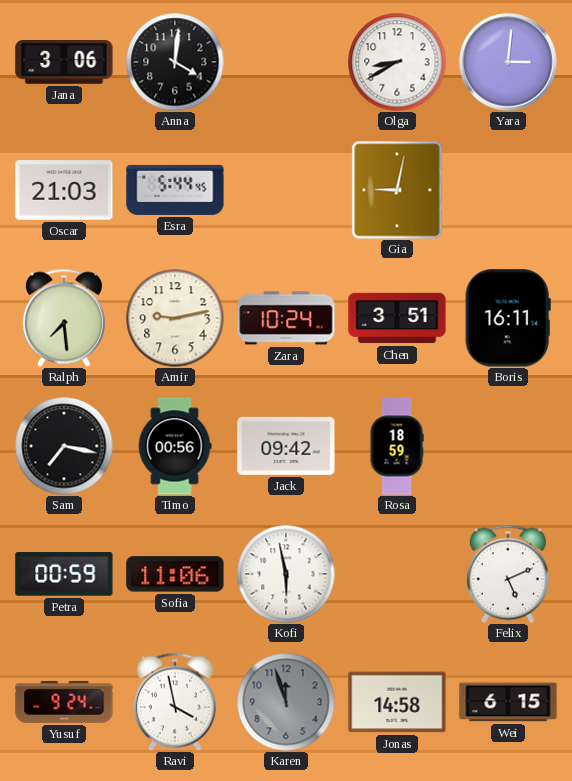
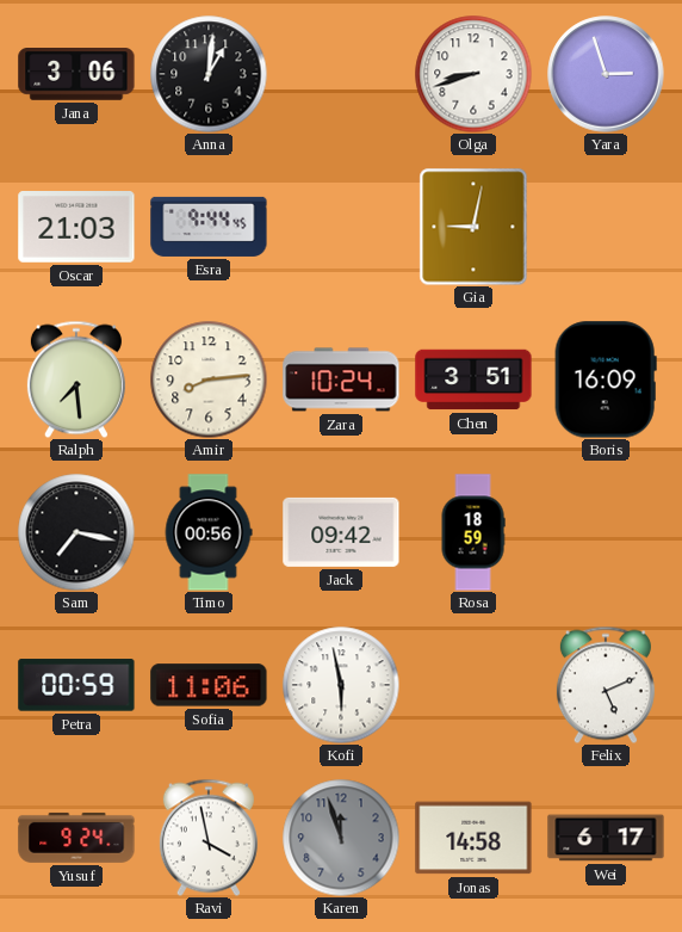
Anna: 4:01 -> 1:01
Olga: 8:40 -> 8:42
Yara: 3:01 -> 2:57
Esra: 5:44 -> 9:44
Amir: 9:13 -> 8:14
Boris: 16:11 -> 16:09
Wei: 6:15 -> 6:17
